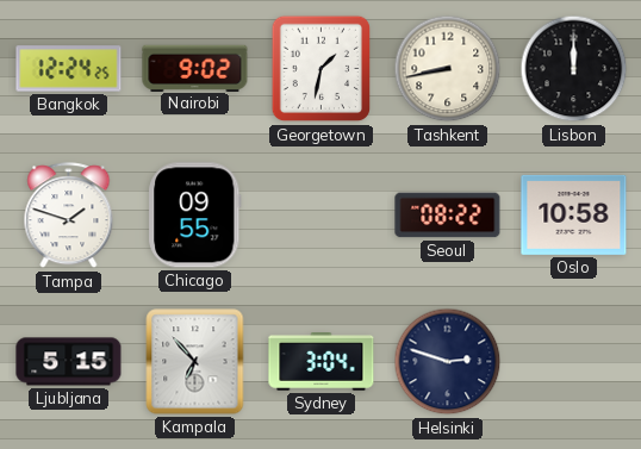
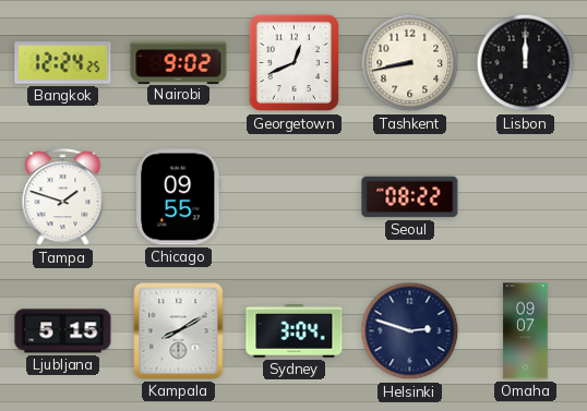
Georgetown: 1:32 -> 12:41
Oslo: 10:58 -> none
Kampala: 6:53 -> 8:10
Omaha: none -> 09:07
